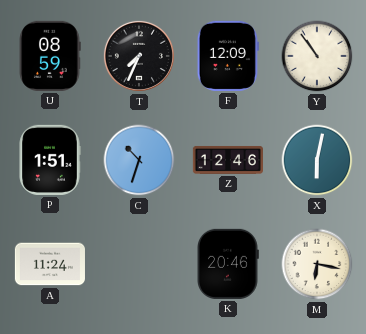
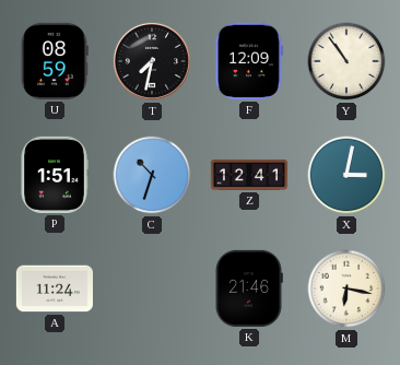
T: 7:34 -> 7:32
Z: 12:46 -> 12:41
X: 6:02 -> 3:02
K: 20:46 -> 21:46
